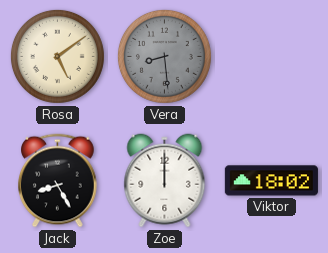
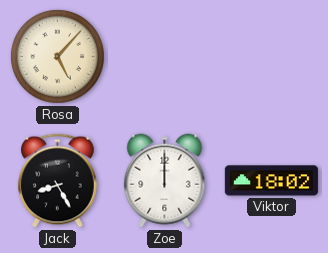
Rosa: 5:09 -> 5:07
Vera: 8:29 -> none
